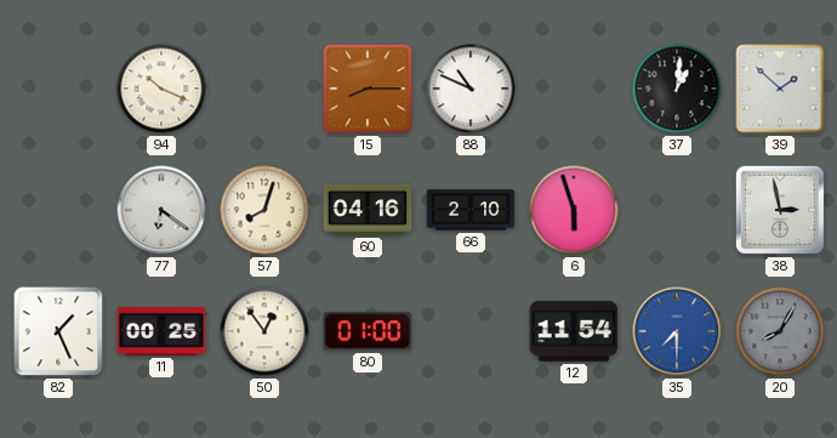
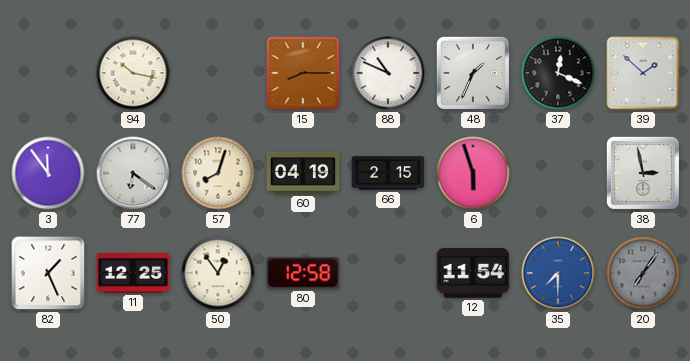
94: 10:19 -> 10:17
48: none -> 1:34
37: 1:01 -> 12:19
3: none -> 11:54
60: 04:16 -> 04:19
66: 2:10 -> 2:15
11: 00:25 -> 12:25
80: 01:00 -> 12:58
20: 8:05 -> 7:06
